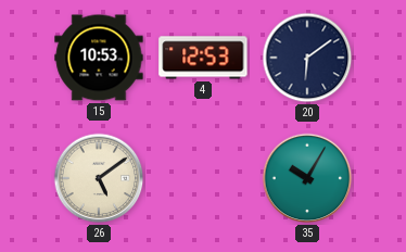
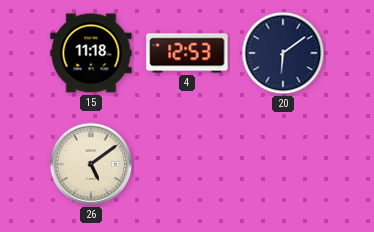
15: 10:53 -> 11:18
35: 10:05 -> none
